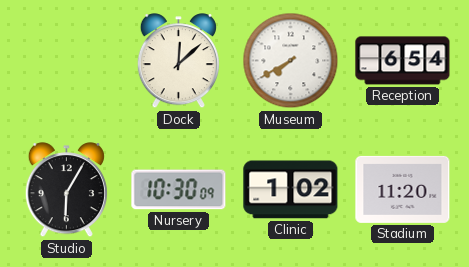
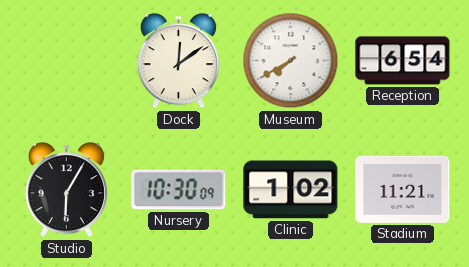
Dock: 12:08 -> 12:09
Stadium: 11:20 -> 11:21
